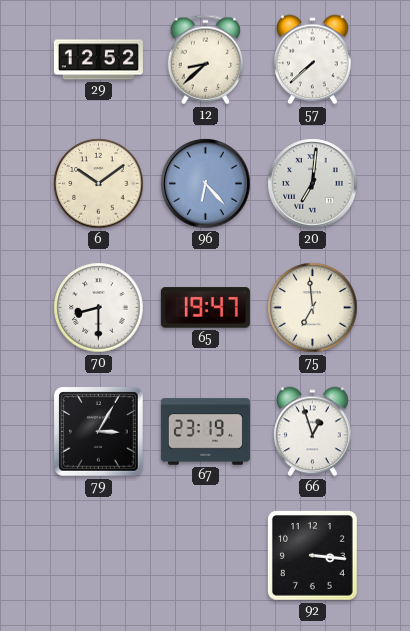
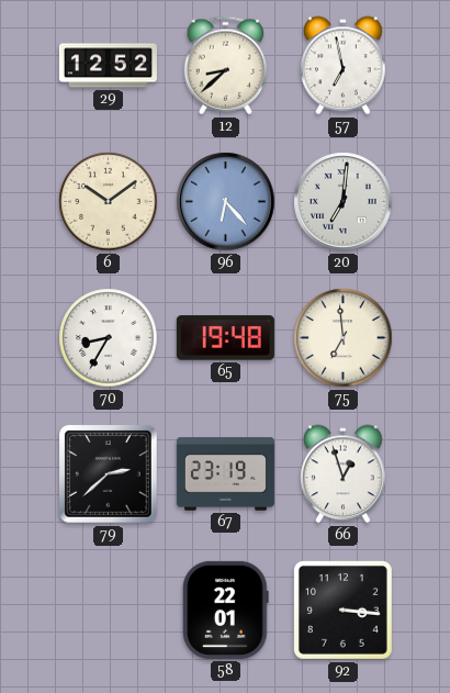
57: 7:38 -> 6:58
70: 8:30 -> 8:35
65: 19:47 -> 19:48
79: 3:05 -> 2:38
58: none -> 22:01
